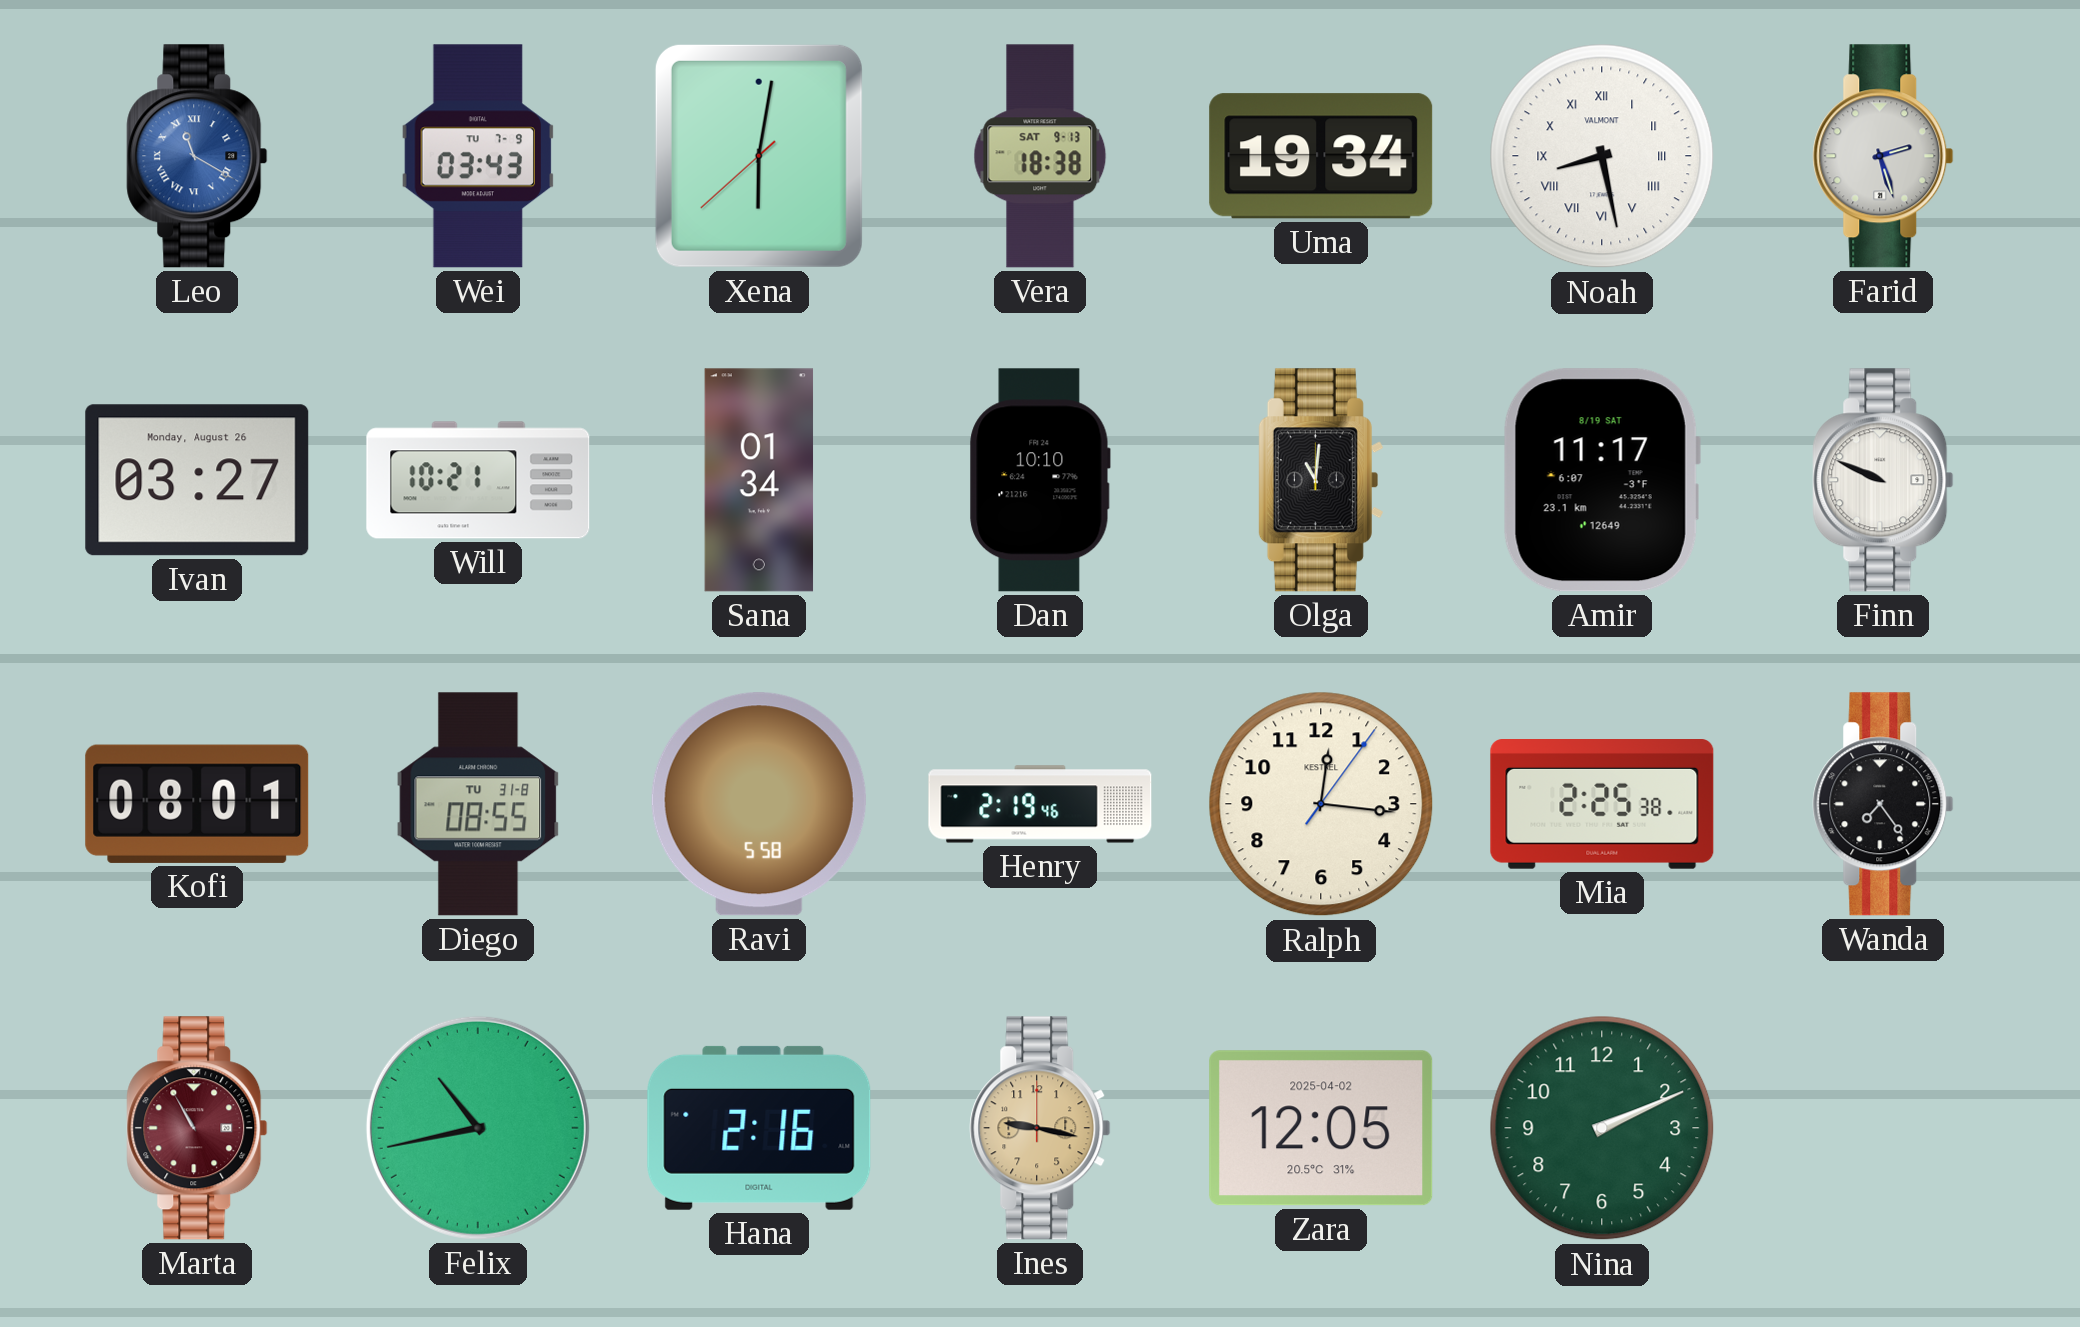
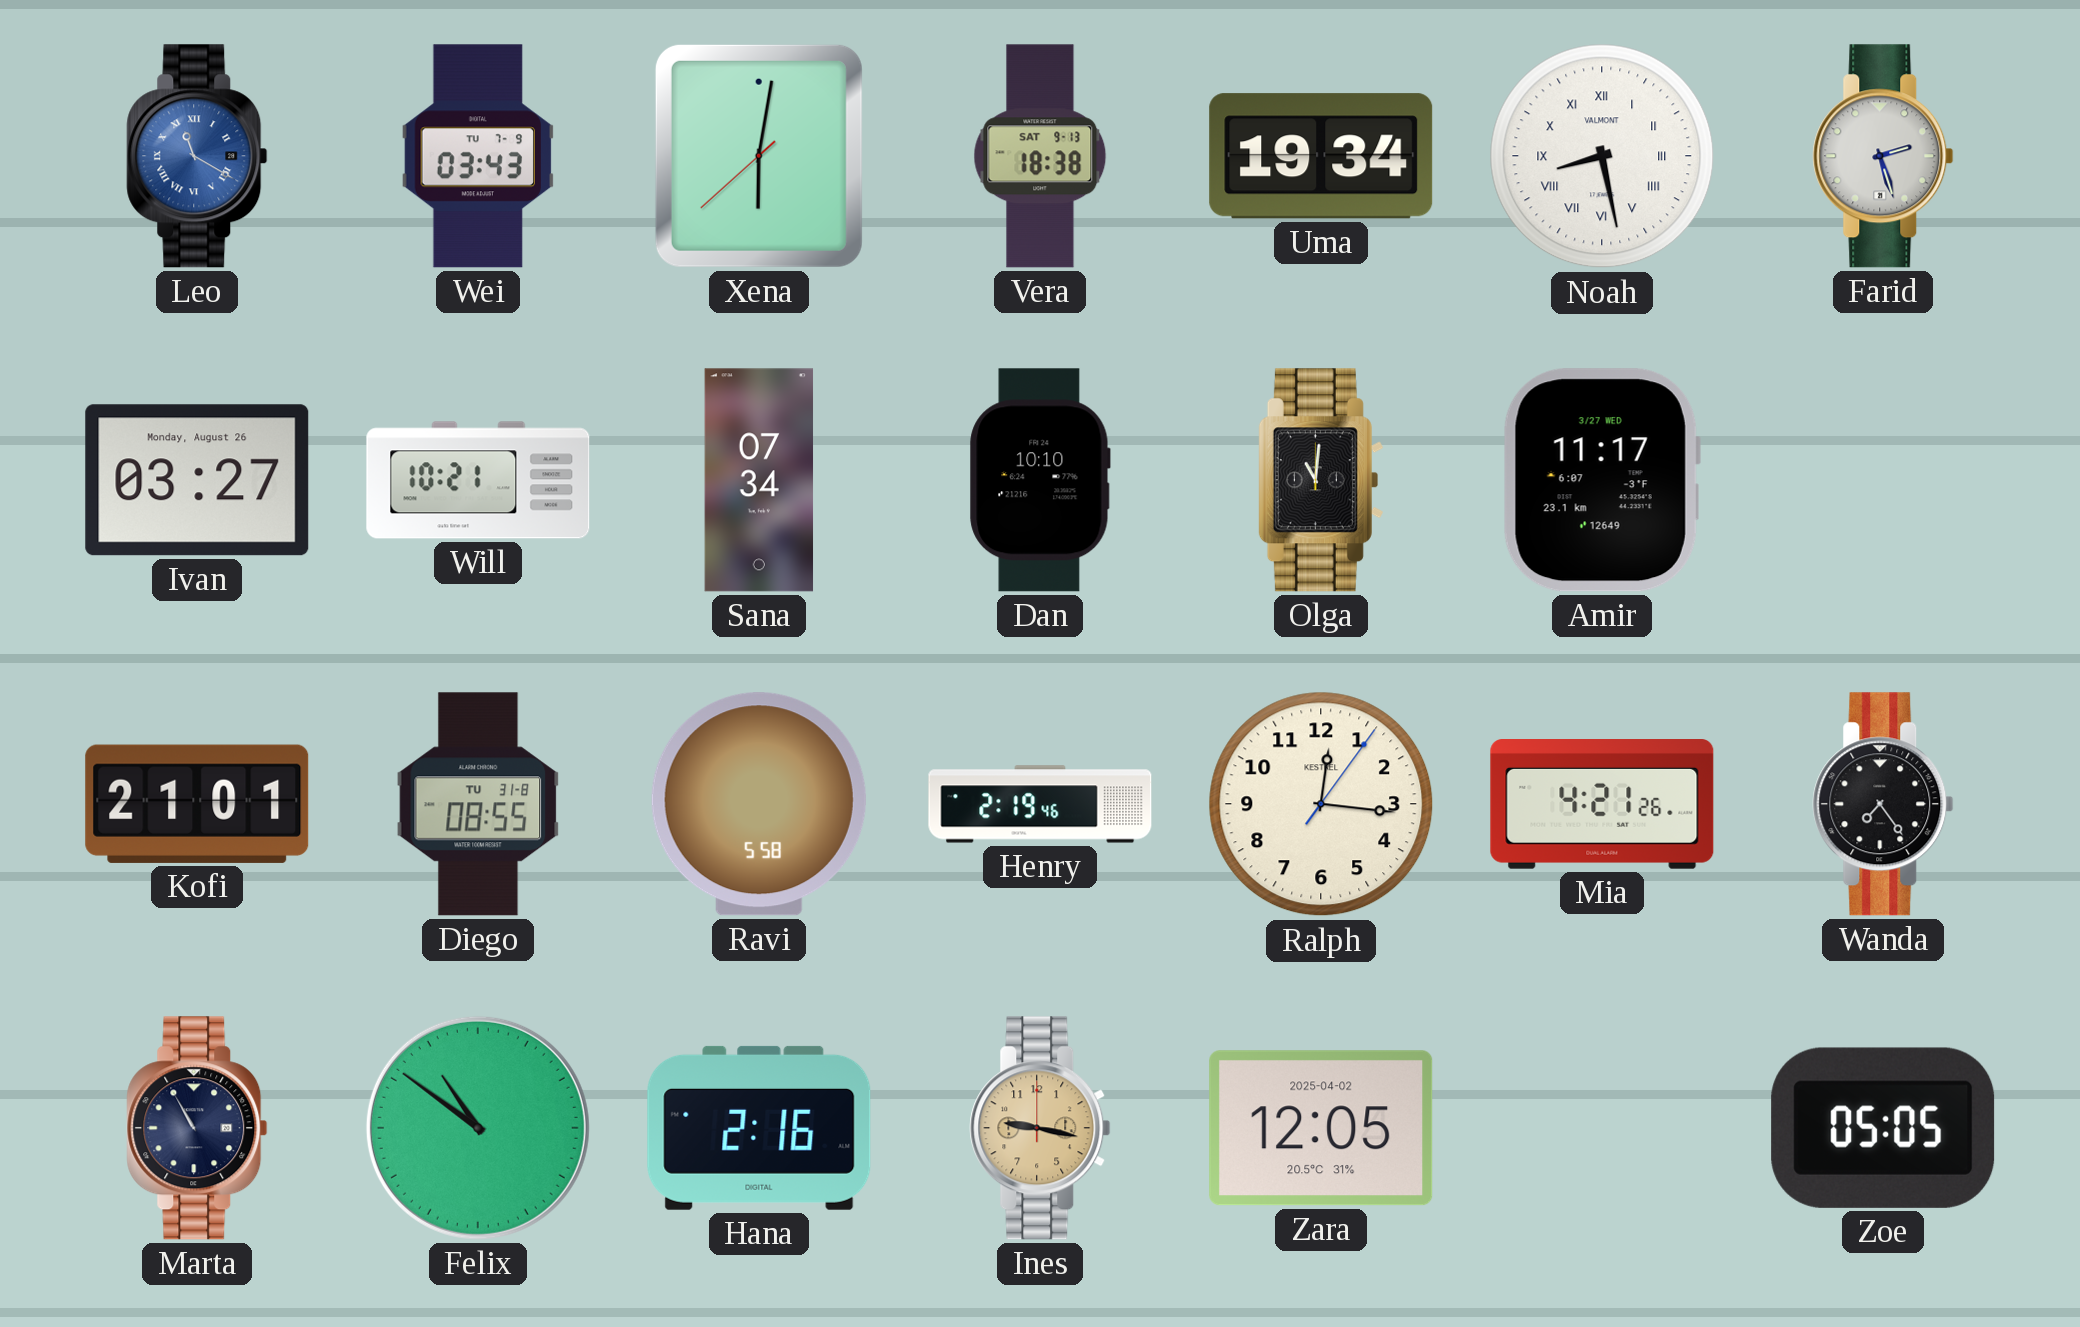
Sana: 01:34 -> 07:34
Amir date: 8/19 SAT -> 3/27 WED
Finn: 9:49 -> none
Kofi: 08:01 -> 21:01
Mia: 2:25 -> 4:21
Marta dial: burgundy -> navy
Felix: 10:43 -> 10:51
Nina: 2:11 -> none
Zoe: none -> 05:05
